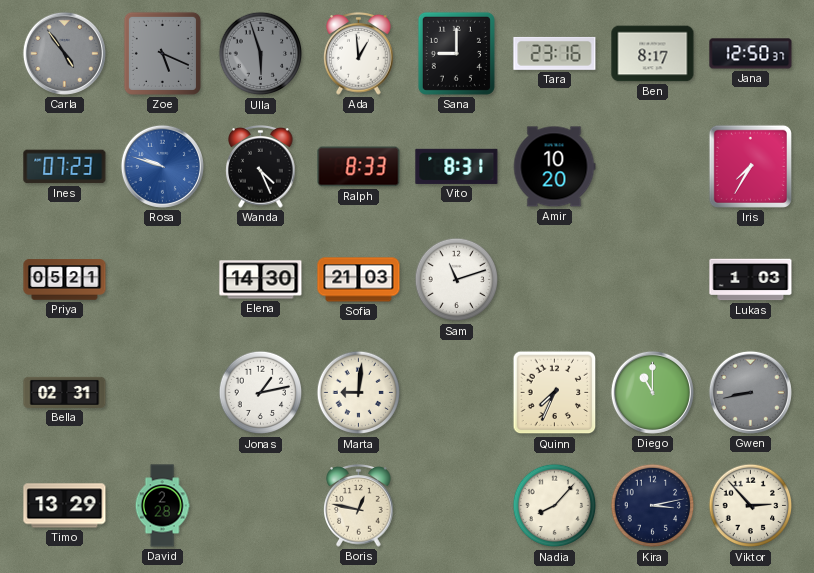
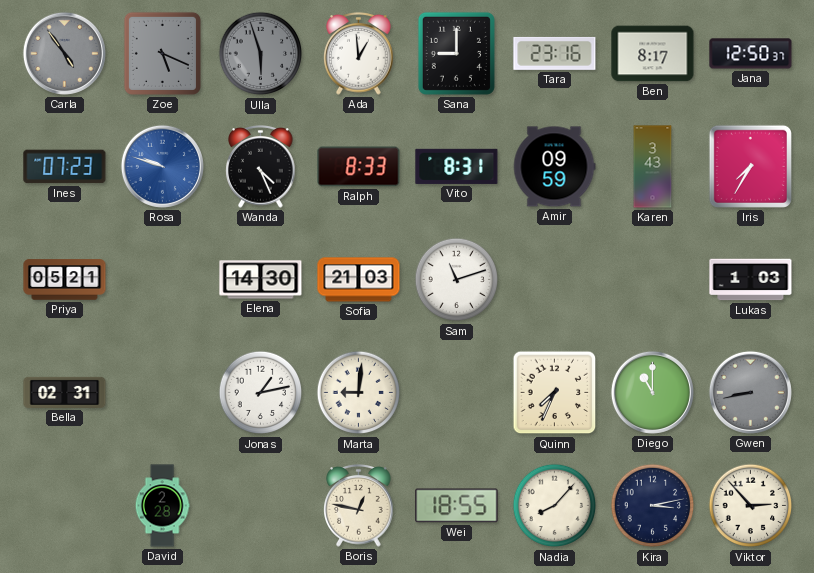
Amir: 10:20 -> 09:59
Karen: none -> 3:43
Timo: 13:29 -> none
Wei: none -> 18:55
